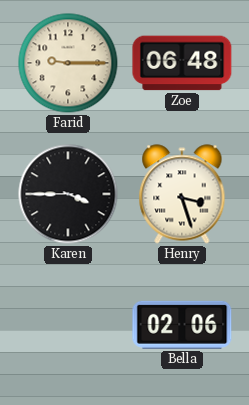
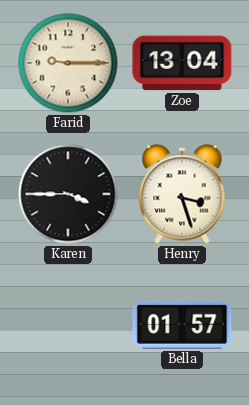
Zoe: 06:48 -> 13:04
Bella: 02:06 -> 01:57
